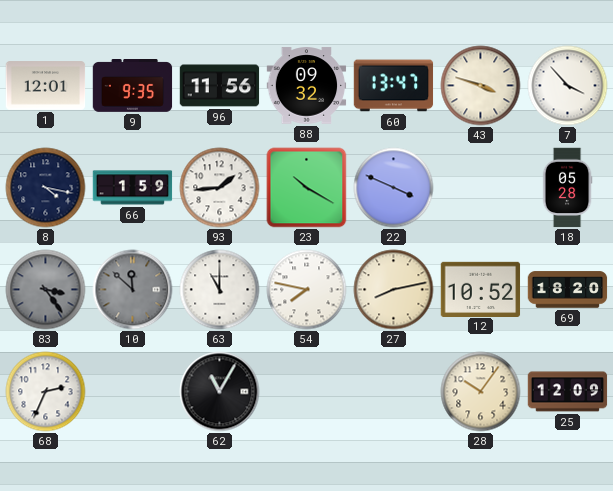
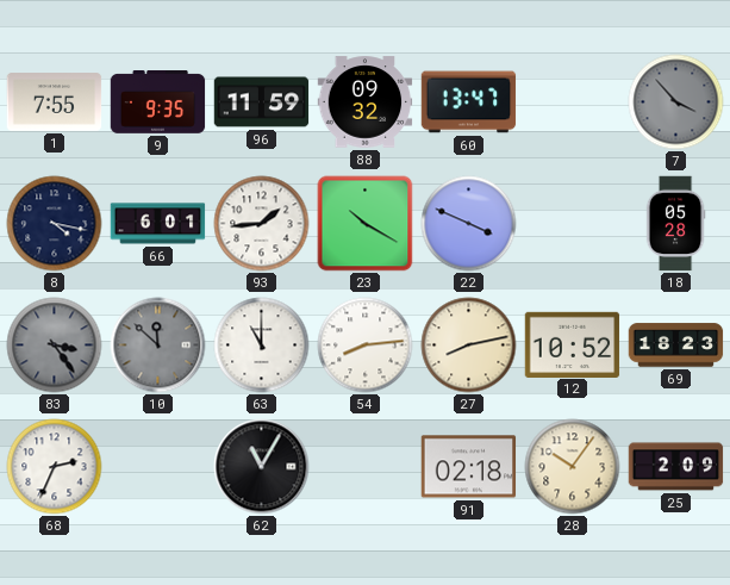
1: 12:01 -> 7:55
96: 11:56 -> 11:59
43: 3:48 -> none
7 dial: white -> grey
66: 1:59 -> 6:01
54: 7:47 -> 8:14
69: 18:20 -> 18:23
91: none -> 02:18
25: 12:09 -> 2:09
